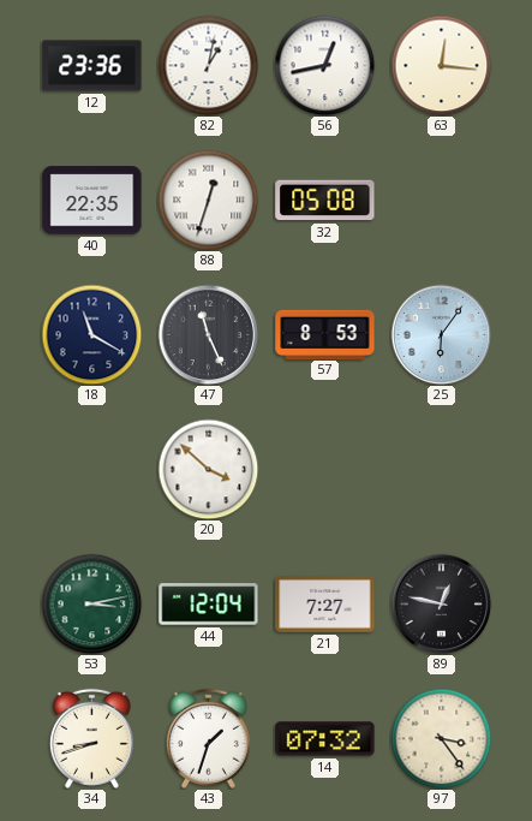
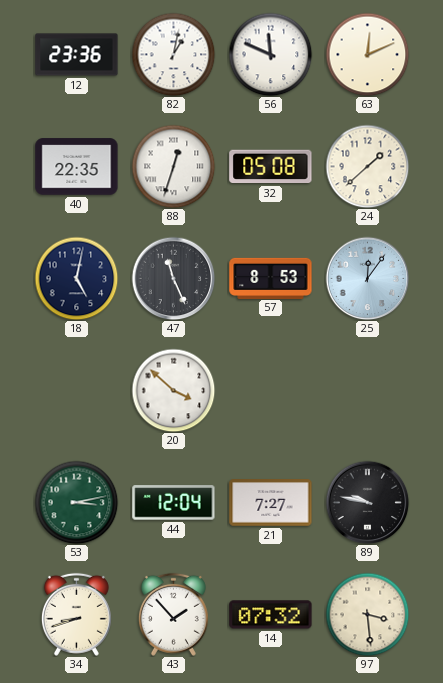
56: 12:43 -> 11:49
63: 12:16 -> 12:11
24: none -> 1:38
18: 11:20 -> 5:02
25: 6:06 -> 12:06
89: 12:47 -> 9:47
43: 1:33 -> 1:53
97: 3:24 -> 3:29
